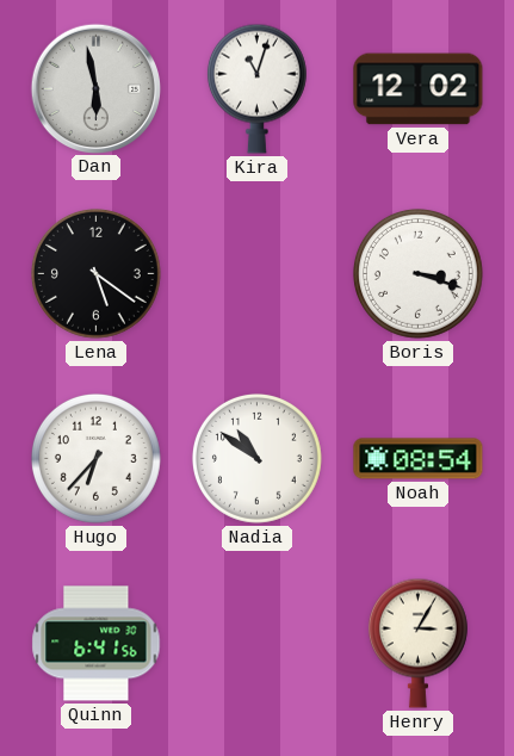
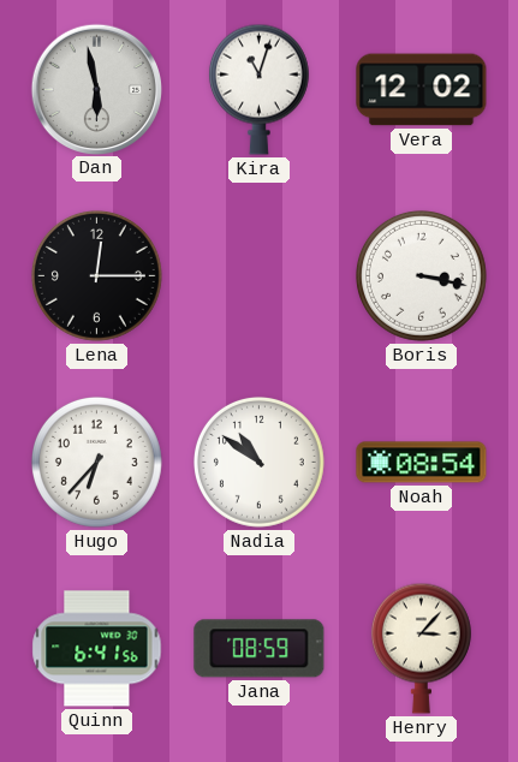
Lena: 5:21 -> 12:15
Boris: 3:18 -> 3:17
Jana: none -> 08:59
Henry: 3:05 -> 3:07
